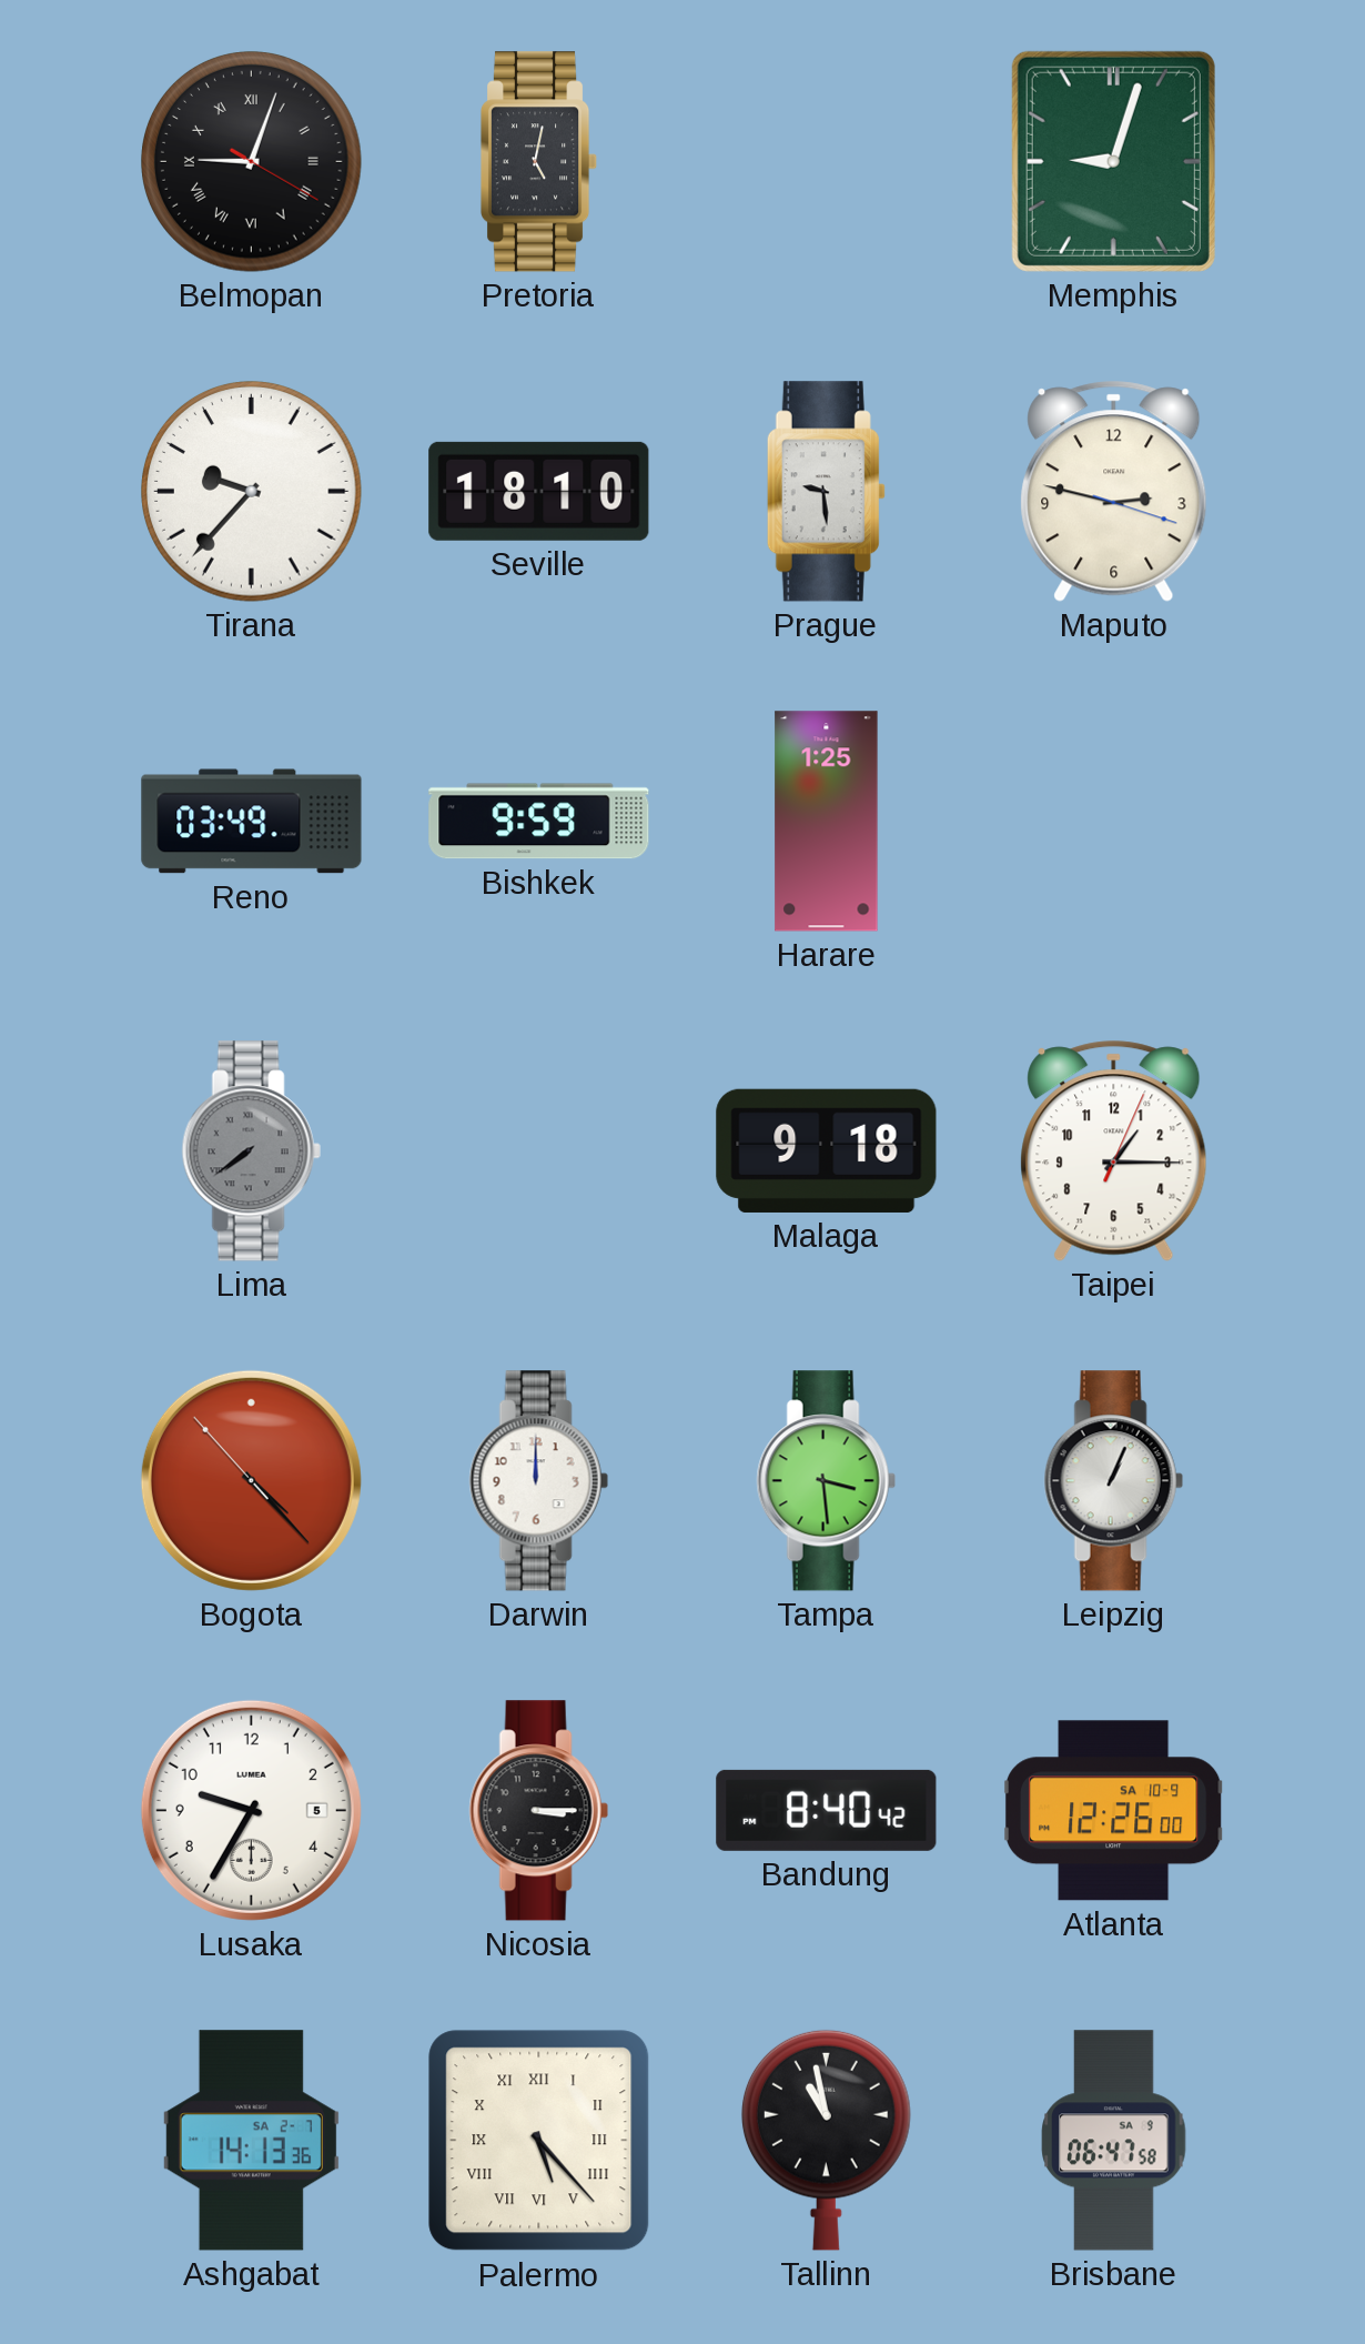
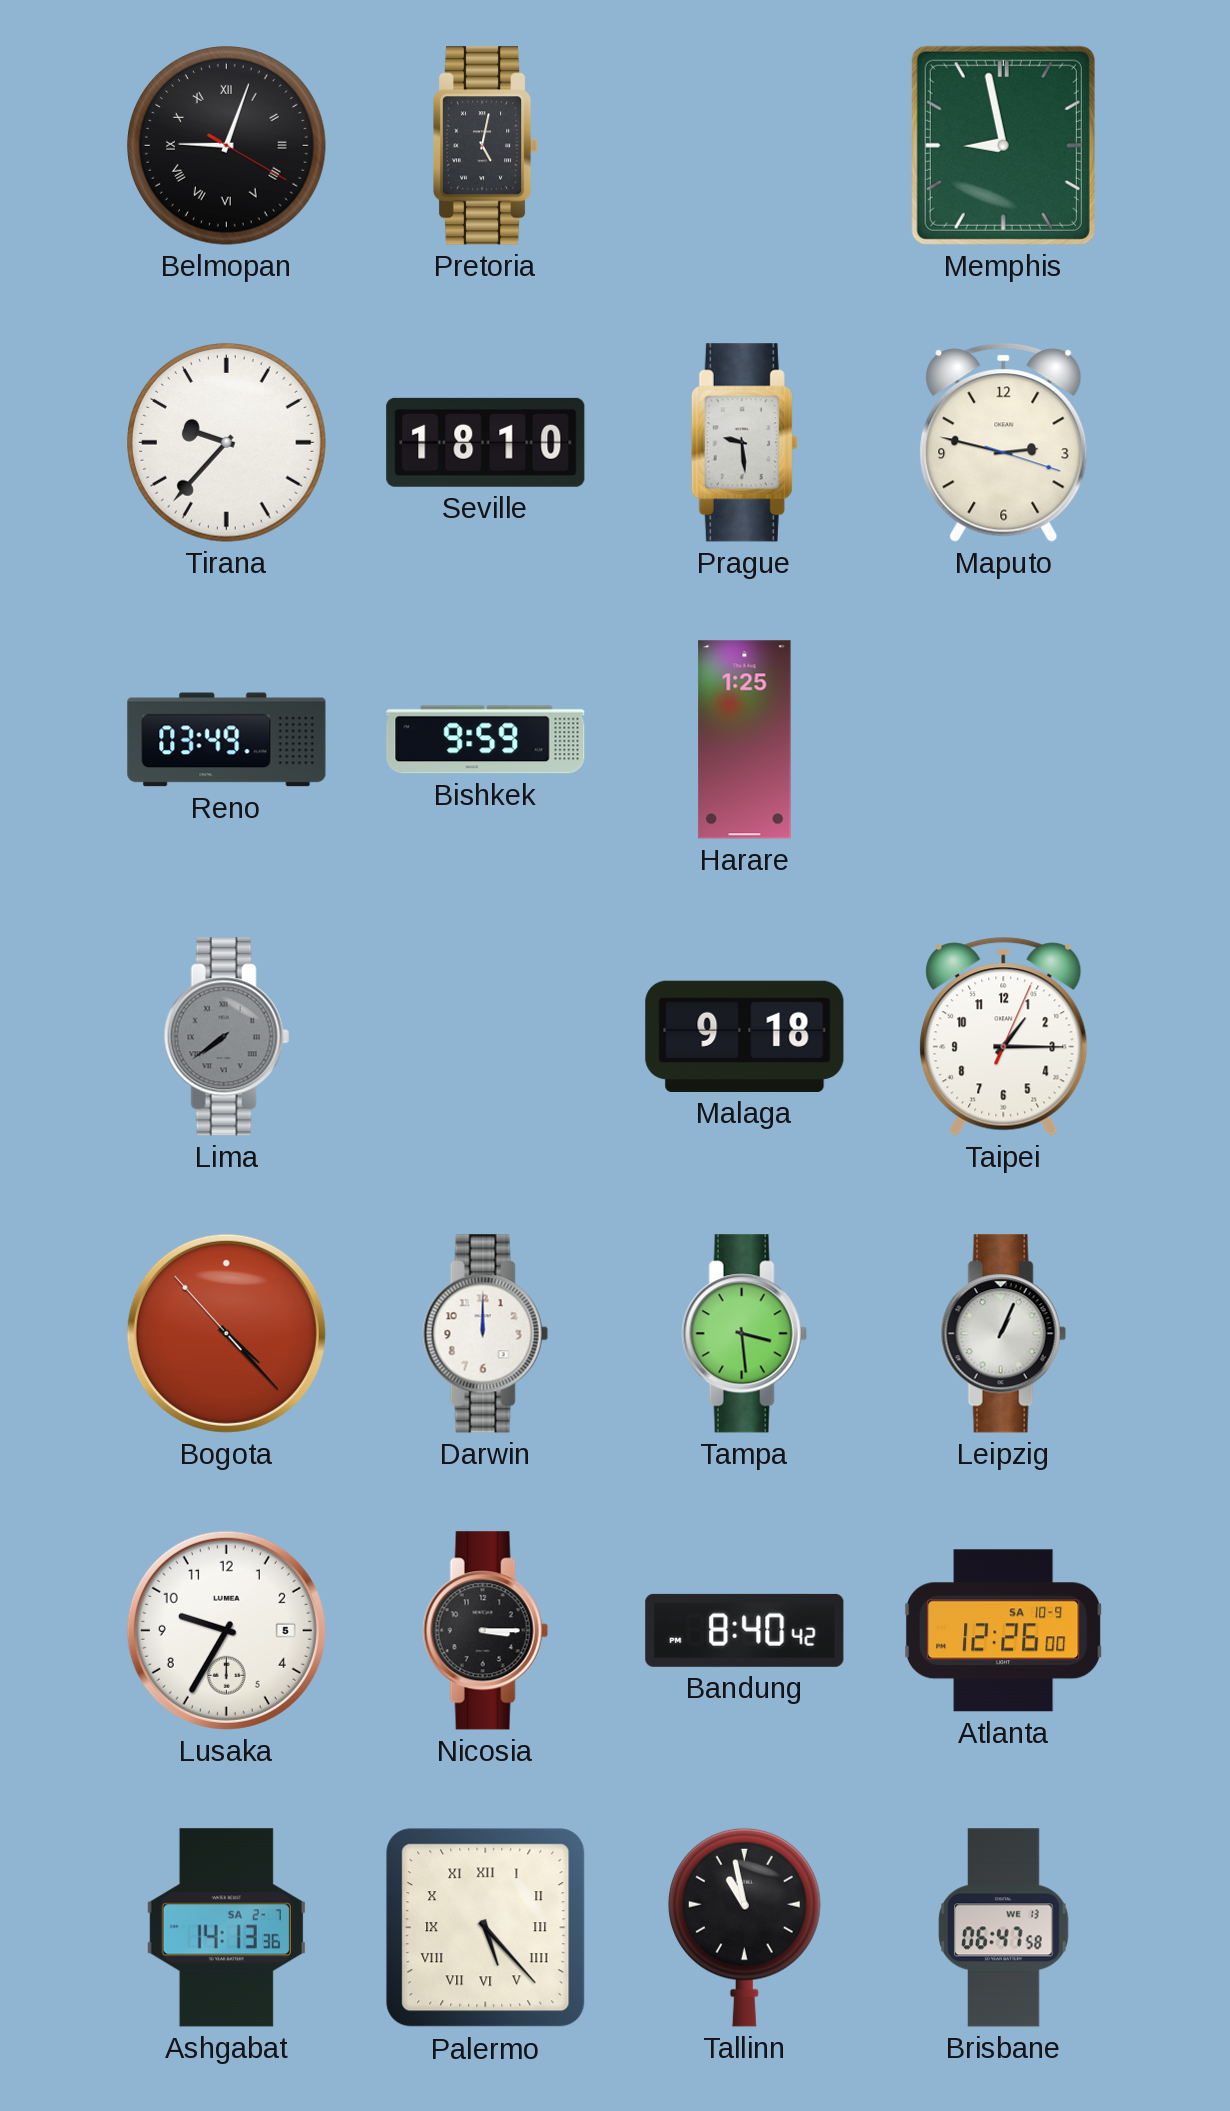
Memphis: 9:03 -> 8:58
Brisbane date: SA 9 -> WE 13
